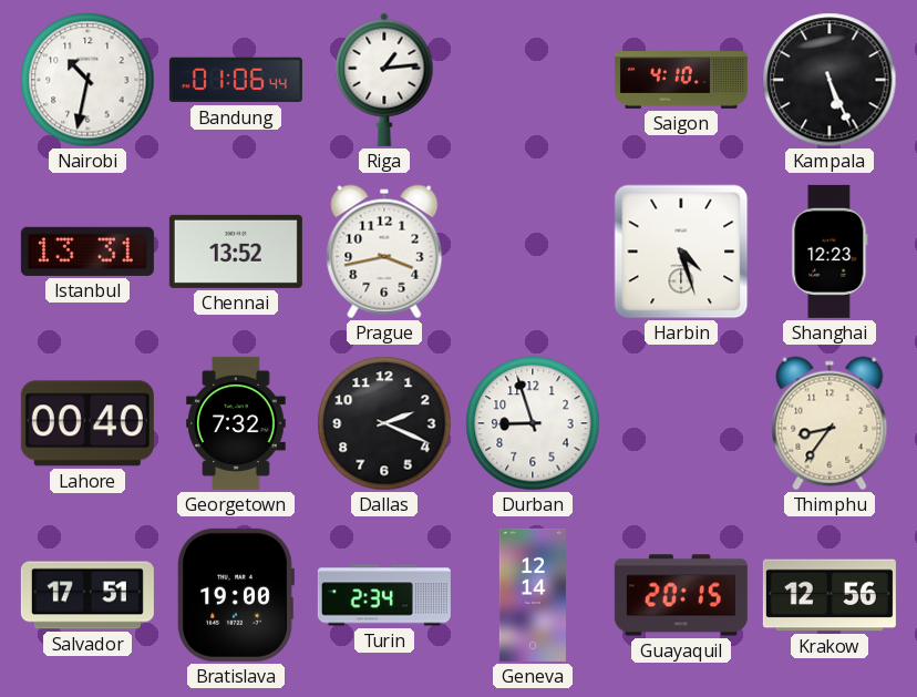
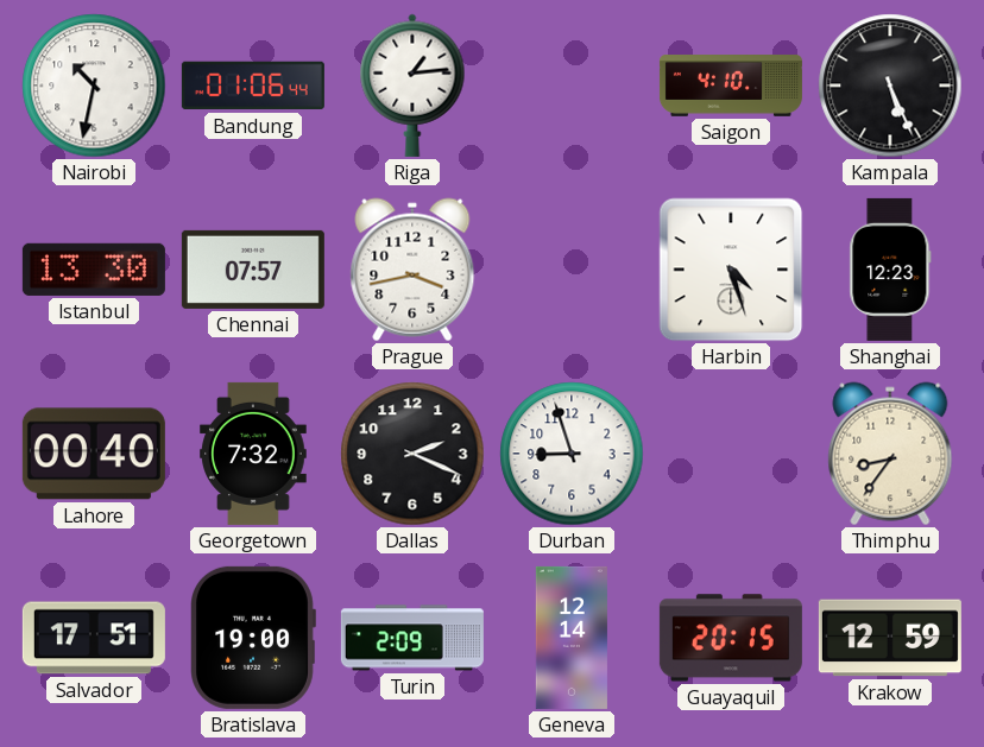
Istanbul: 13:31 -> 13:30
Chennai: 13:52 -> 07:57
Turin: 2:34 -> 2:09
Krakow: 12:56 -> 12:59
